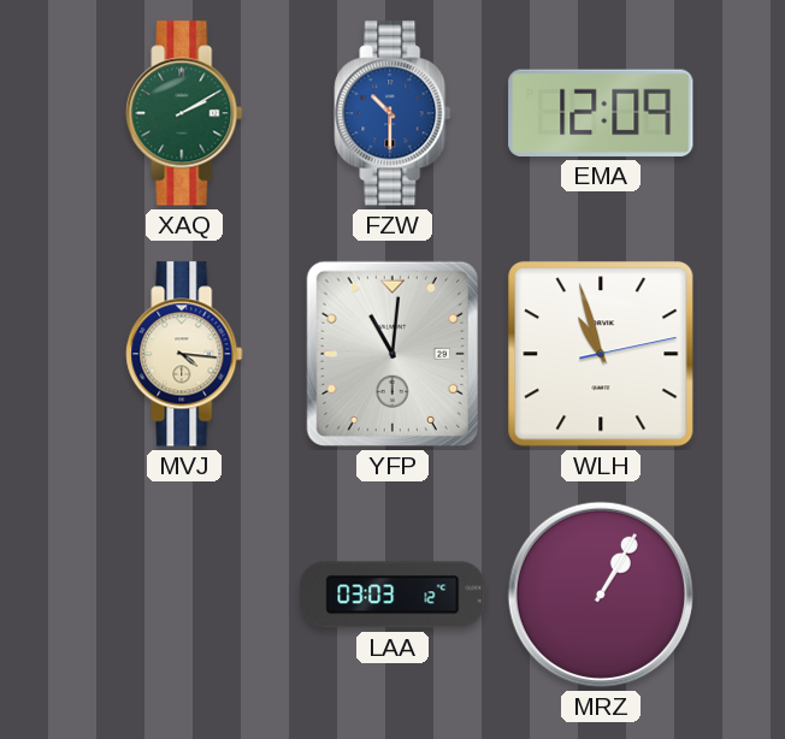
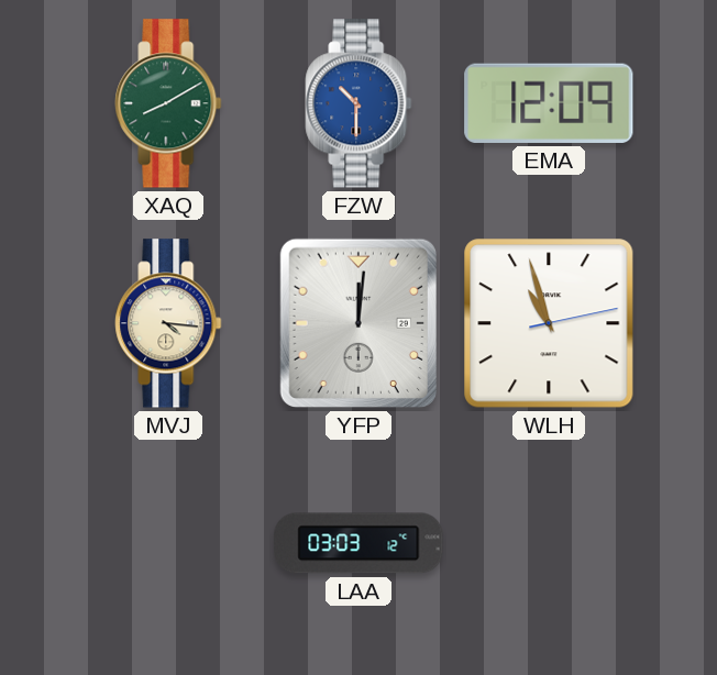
XAQ: 2:10 -> 8:10
YFP: 11:01 -> 12:01
MRZ: 1:05 -> none
